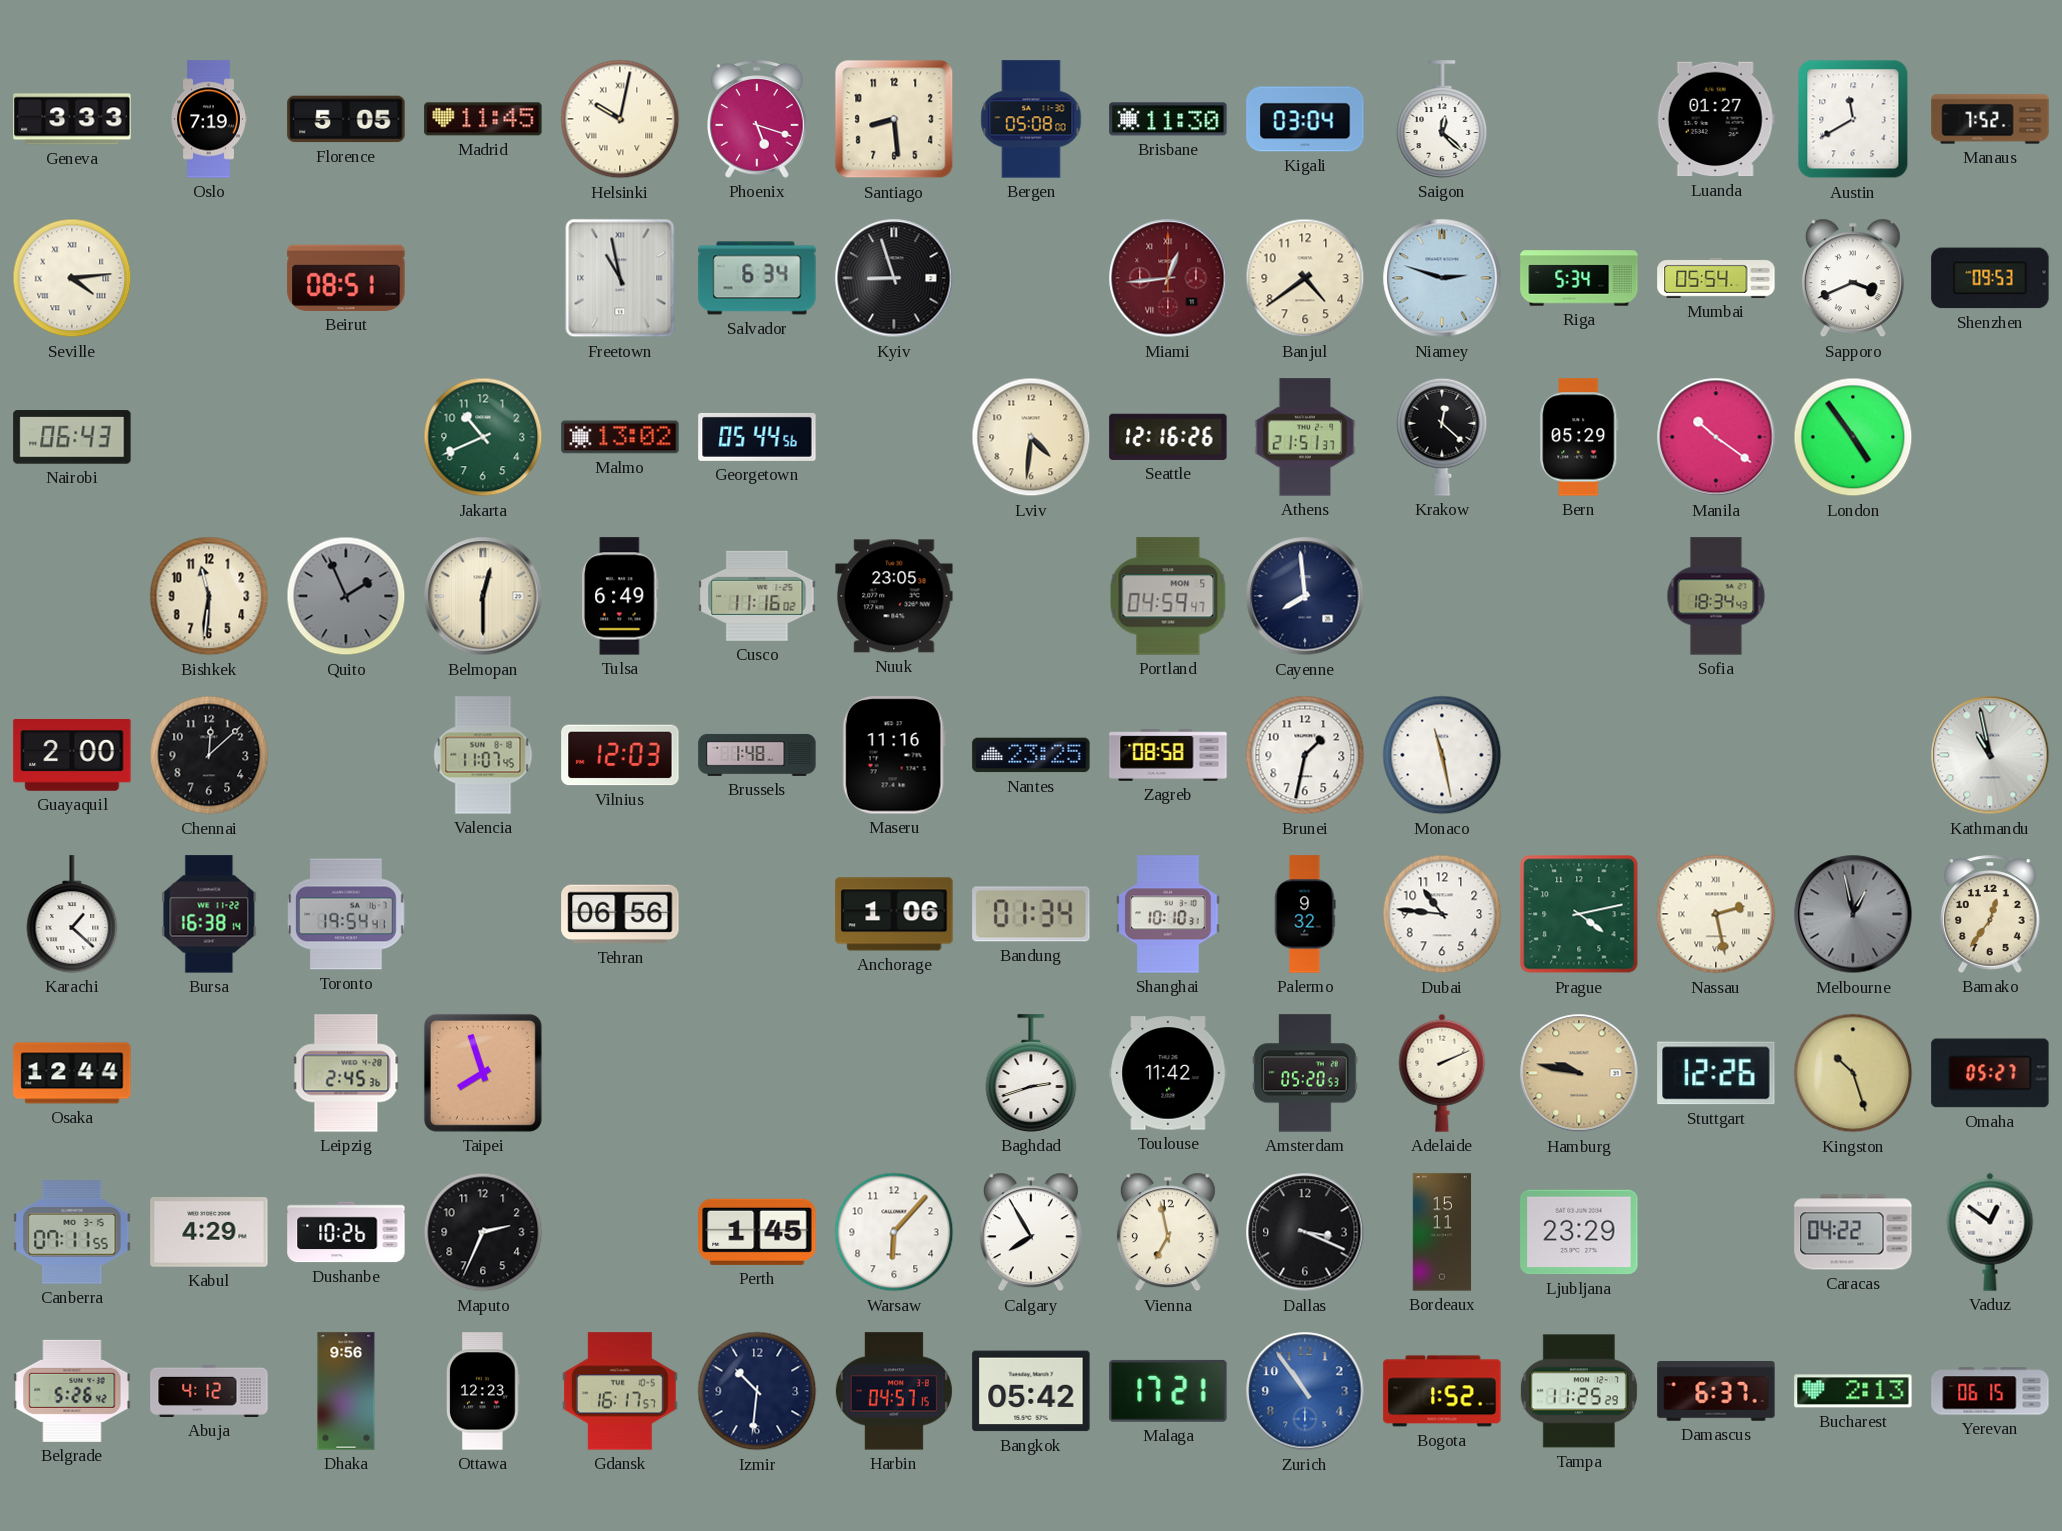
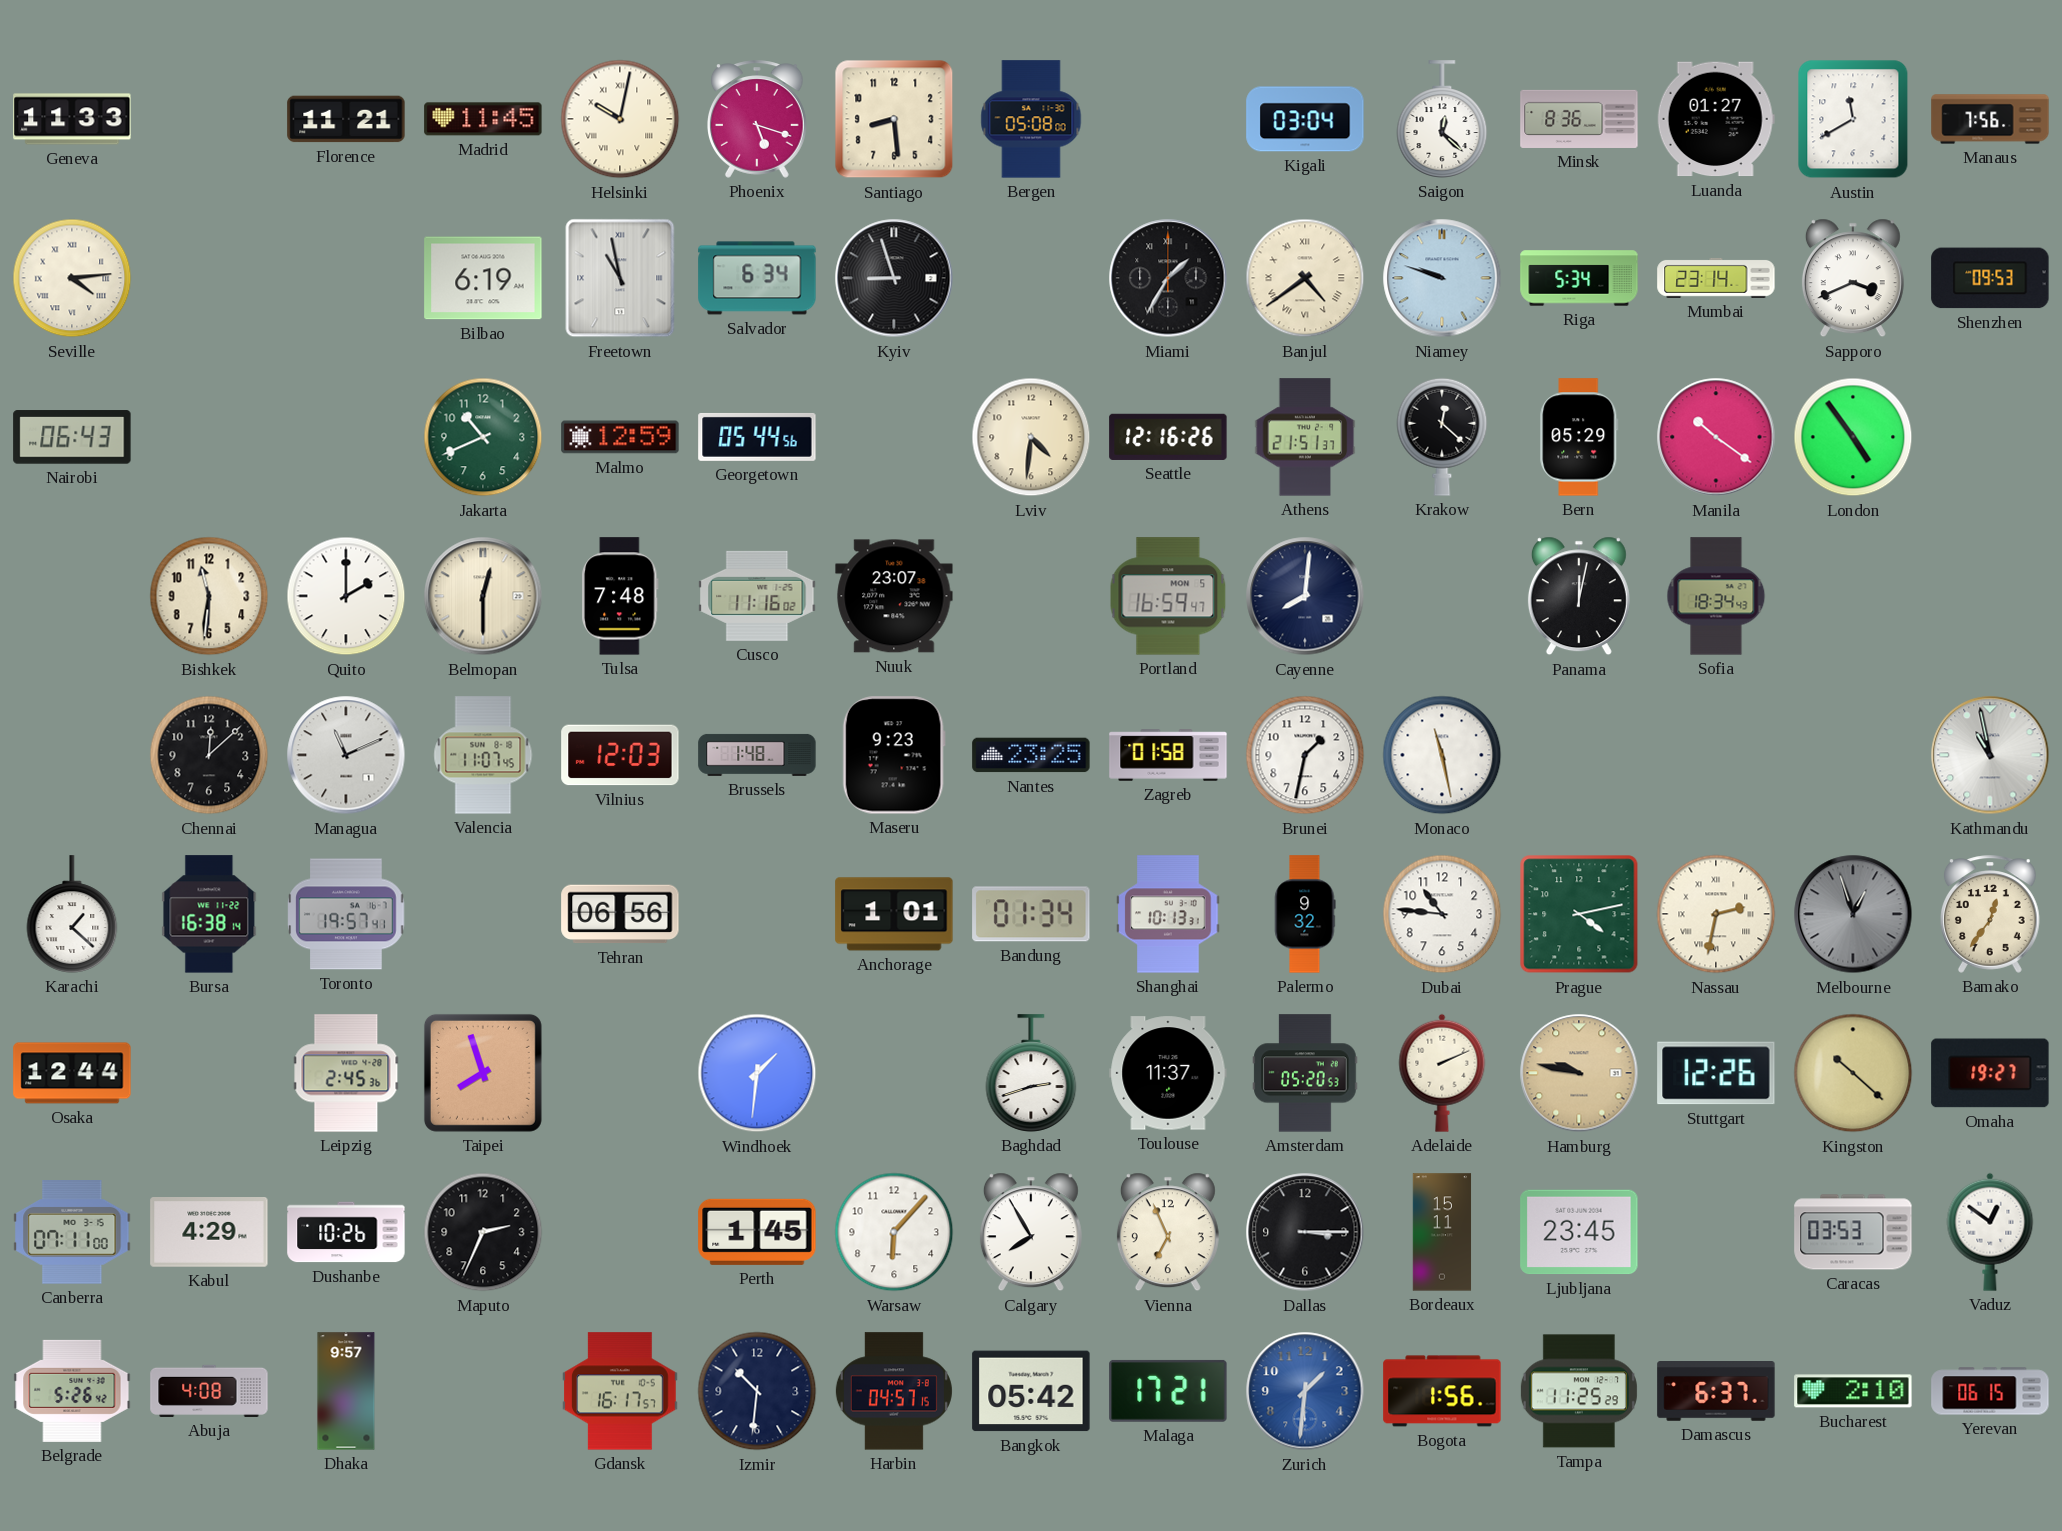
Geneva: 3:33 -> 11:33
Oslo: 7:19 -> none
Florence: 5:05 -> 11:21
Brisbane: 11:30 -> none
Minsk: none -> 8:36
Manaus: 7:52 -> 7:56
Beirut: 08:51 -> none
Bilbao: none -> 6:19
Miami: 12:44 -> 1:35
Miami dial: burgundy -> black
Banjul numerals: Arabic -> Roman
Niamey: 2:48 -> 9:48
Mumbai: 05:54 -> 23:14
Malmo: 13:02 -> 12:59
Quito: 1:56 -> 2:00
Quito dial: grey -> white
Tulsa: 6:49 -> 7:48
Nuuk: 23:05 -> 23:07
Portland: 04:59 -> 16:59
Cayenne: 7:59 -> 8:01
Panama: none -> 12:02
Guayaquil: 2:00 -> none
Managua: none -> 11:11
Maseru: 11:16 -> 9:23
Zagreb: 08:58 -> 01:58
Toronto: 19:54 -> 19:57
Anchorage: 1:06 -> 1:01
Shanghai: 10:10 -> 10:13
Nassau: 2:28 -> 2:32
Melbourne: 12:58 -> 12:57
Windhoek: none -> 1:31
Toulouse: 11:42 -> 11:37
Kingston: 10:27 -> 10:22
Omaha: 05:27 -> 19:27
Canberra: 07:11:55 -> 07:11:00
Vienna: 6:58 -> 6:56
Dallas: 3:19 -> 3:15
Ljubljana: 23:29 -> 23:45
Caracas: 04:22 -> 03:53
Abuja: 4:12 -> 4:08
Dhaka: 9:56 -> 9:57
Ottawa: 12:23 -> none
Zurich: 10:54 -> 1:31
Bogota: 1:52 -> 1:56
Bucharest: 2:13 -> 2:10
